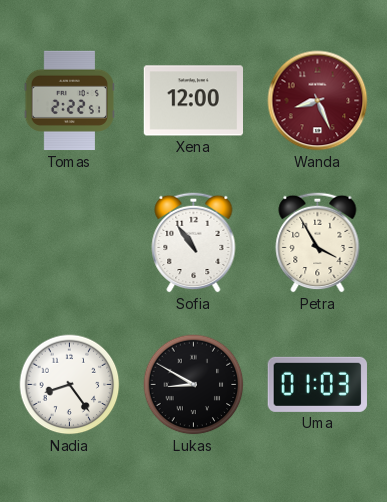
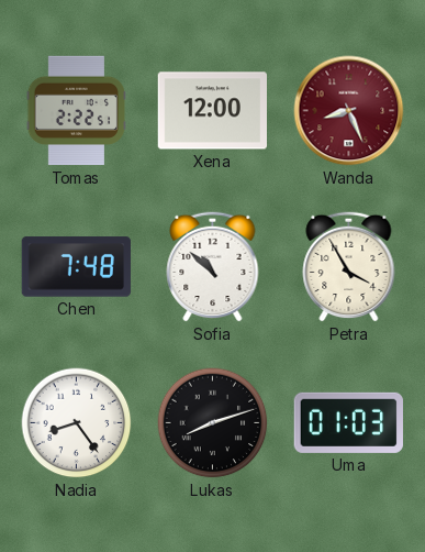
Chen: none -> 7:48
Sofia: 10:54 -> 10:52
Lukas: 8:50 -> 8:12
